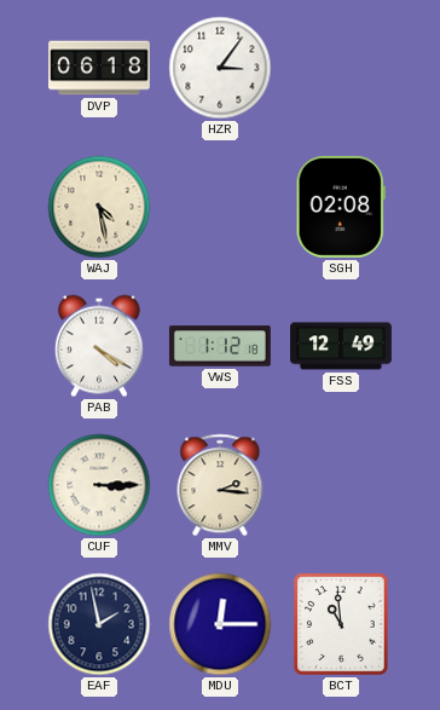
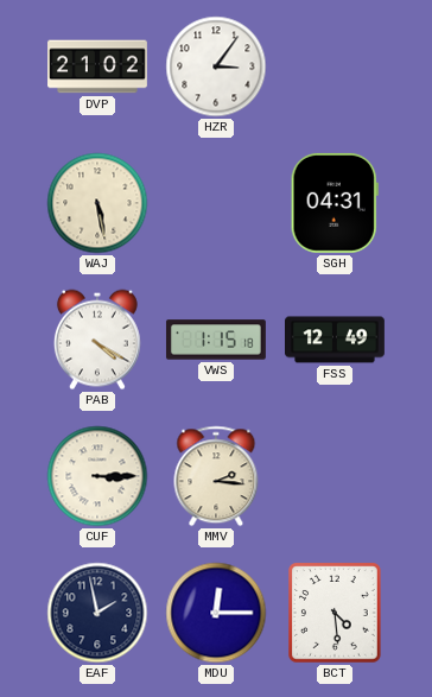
DVP: 06:18 -> 21:02
WAJ: 4:28 -> 5:28
SGH: 02:08 -> 04:31
VWS: 1:12 -> 1:15
BCT: 10:59 -> 4:29
